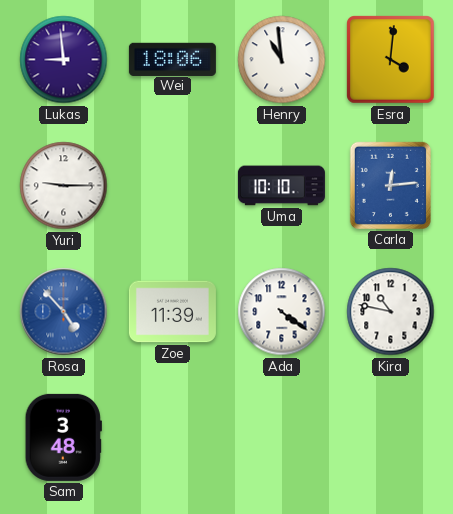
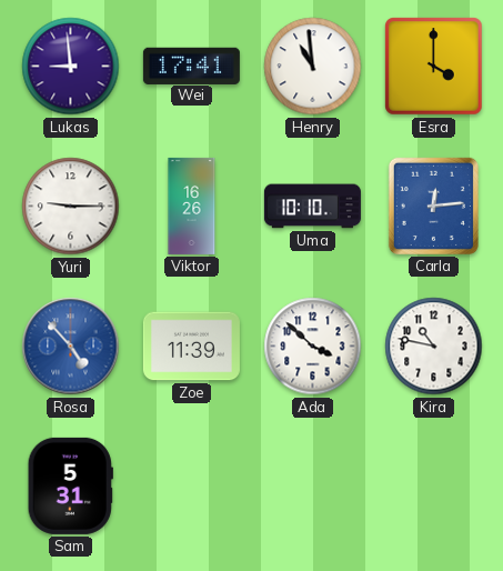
Wei: 18:06 -> 17:41
Esra: 4:01 -> 4:00
Viktor: none -> 16:26
Ada: 4:21 -> 3:52
Sam: 3:48 -> 5:31
